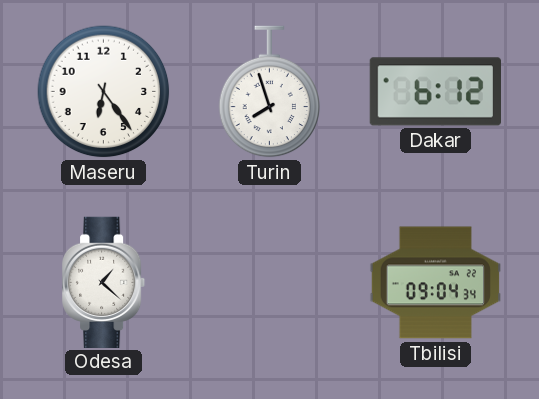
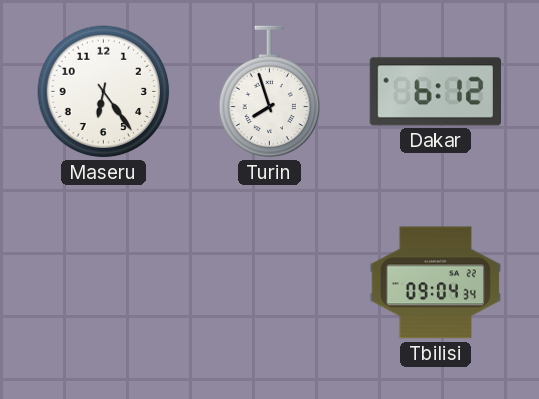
Odesa: 1:22 -> none
